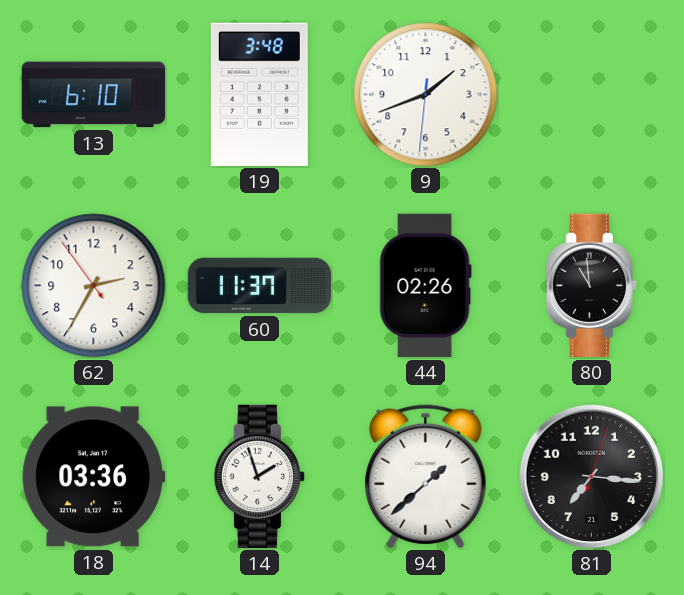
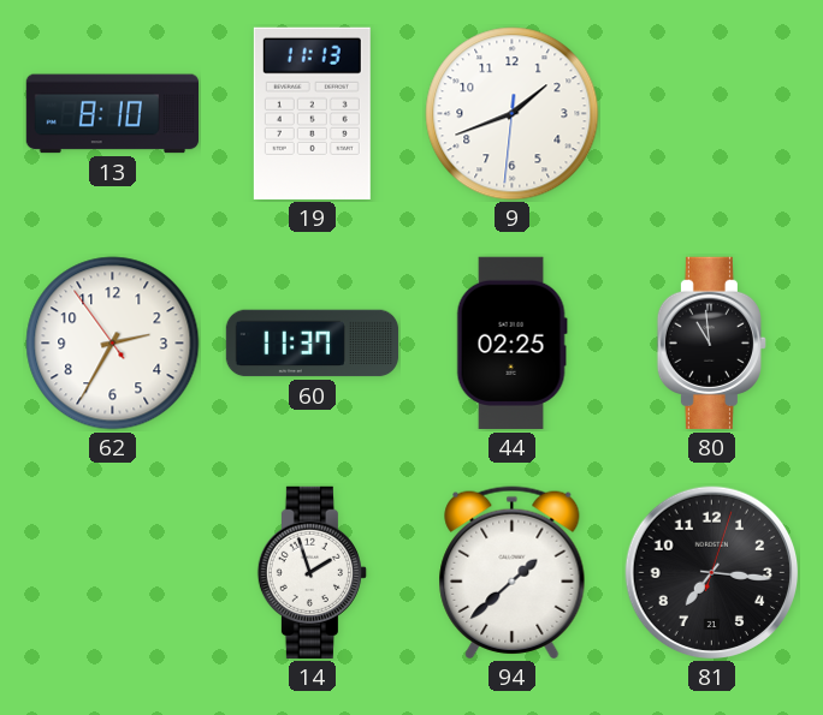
13: 6:10 -> 8:10
19: 3:48 -> 11:13
44: 02:26 -> 02:25
18: 03:36 -> none
